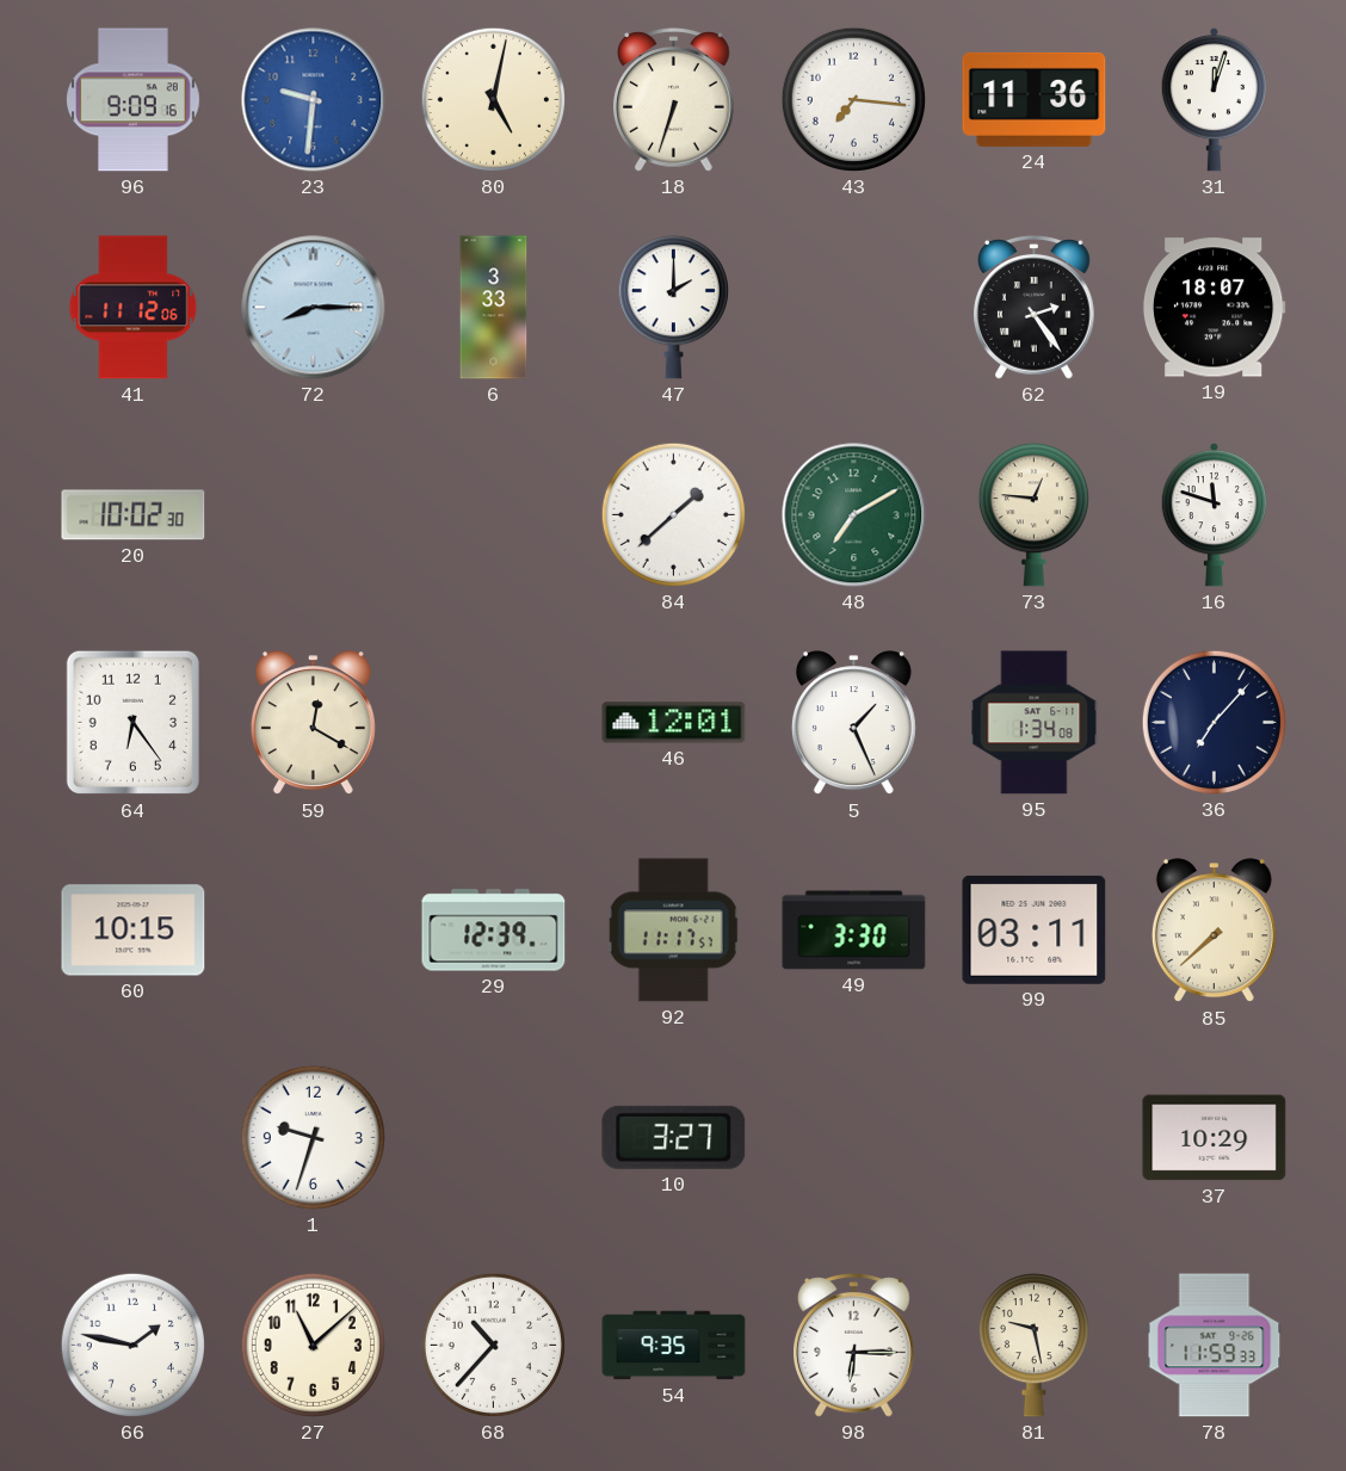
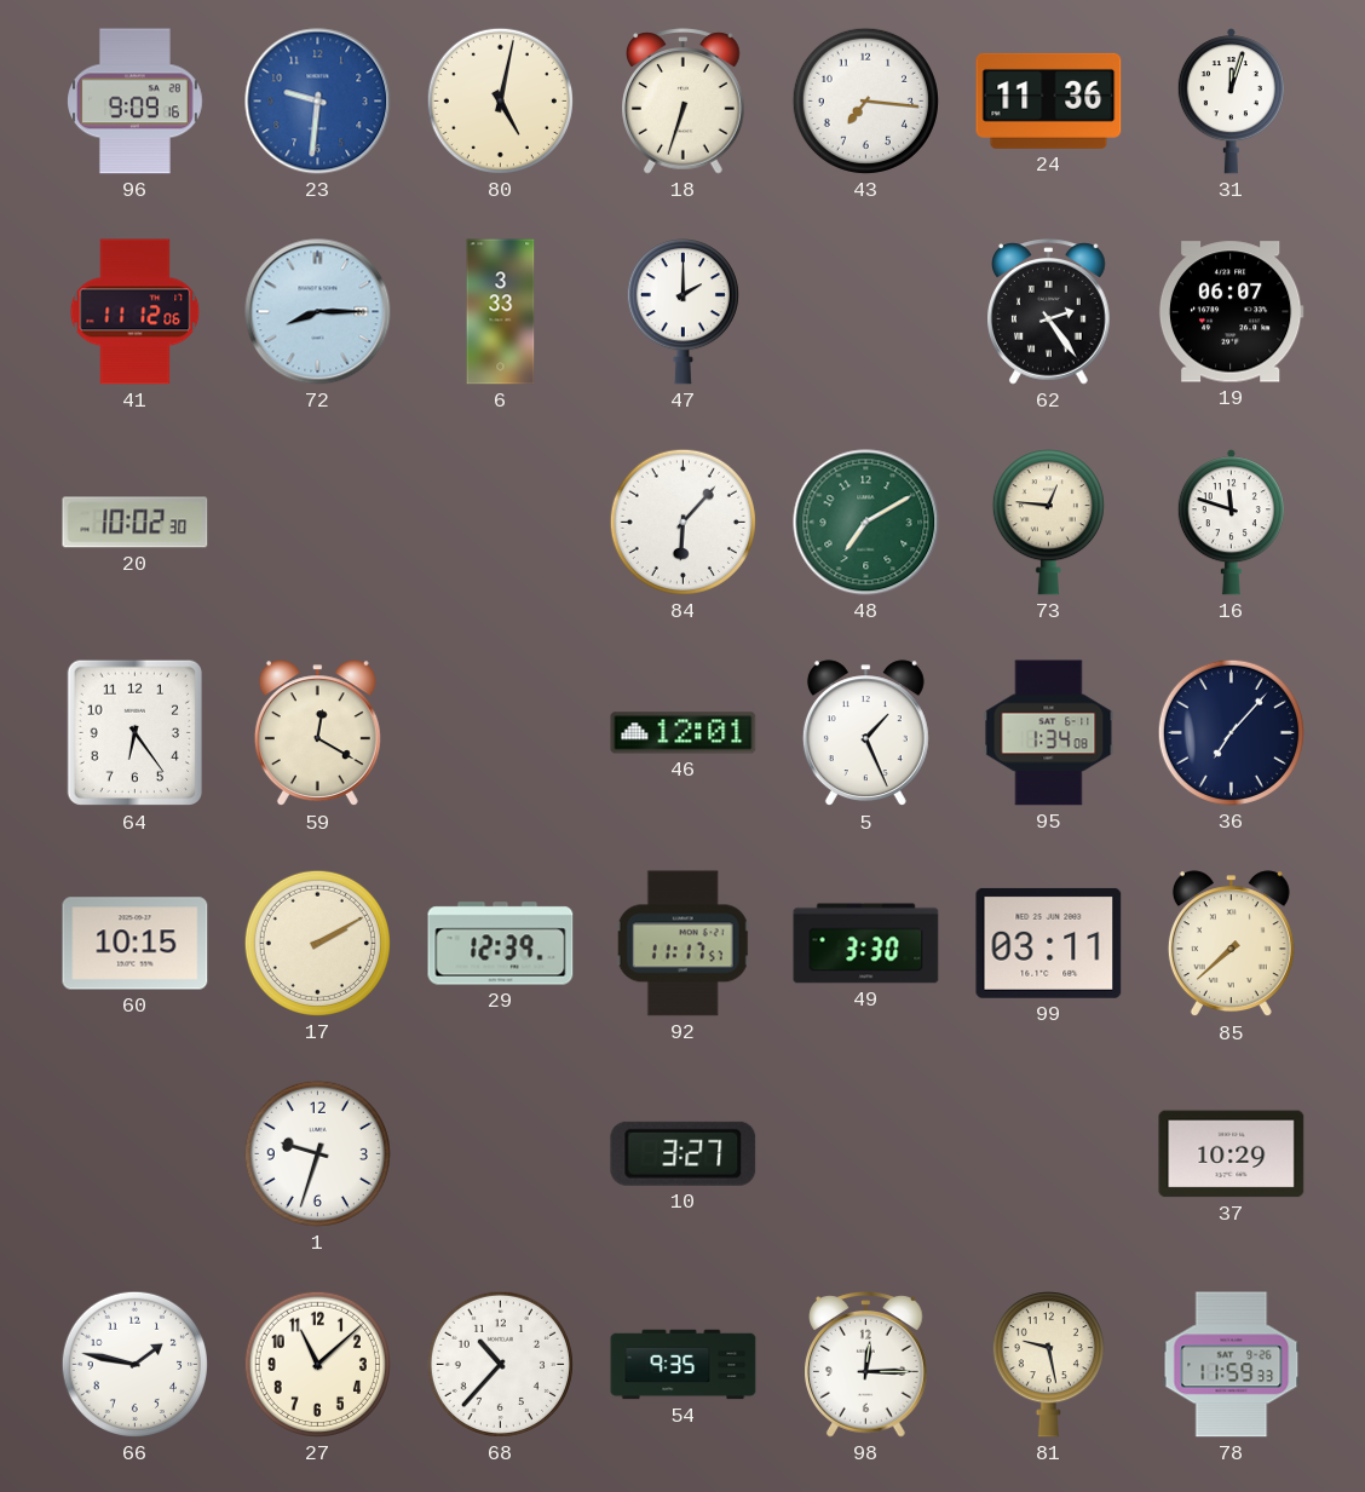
19: 18:07 -> 06:07
84: 1:38 -> 6:07
17: none -> 2:10
98: 6:15 -> 12:15
